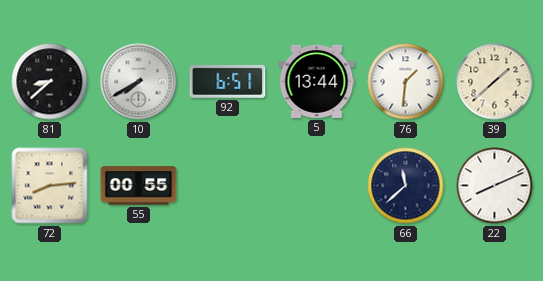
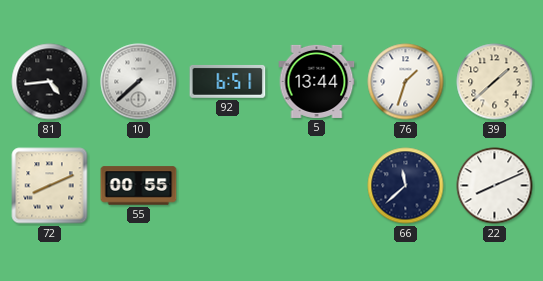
81: 8:38 -> 4:44
10: 7:40 -> 7:38
76: 1:31 -> 1:33
72: 8:14 -> 8:11
